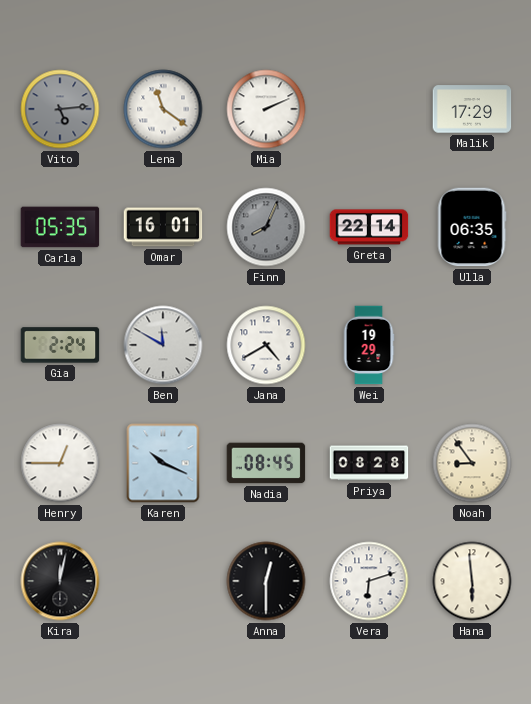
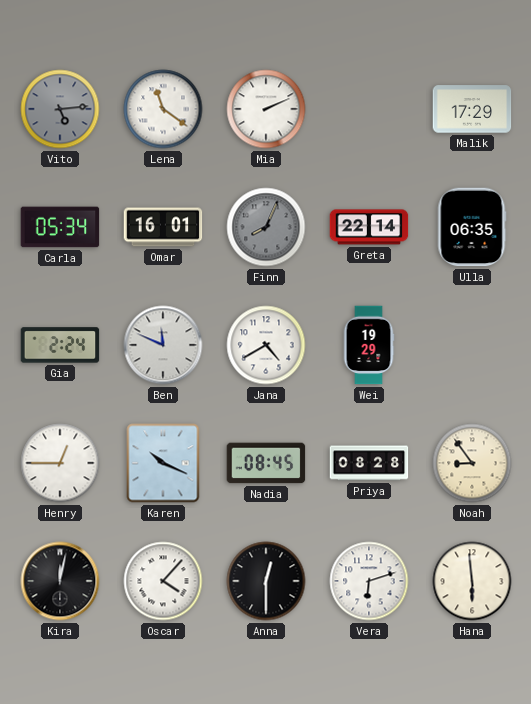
Carla: 05:35 -> 05:34
Ben: 11:50 -> 11:49
Oscar: none -> 4:07
